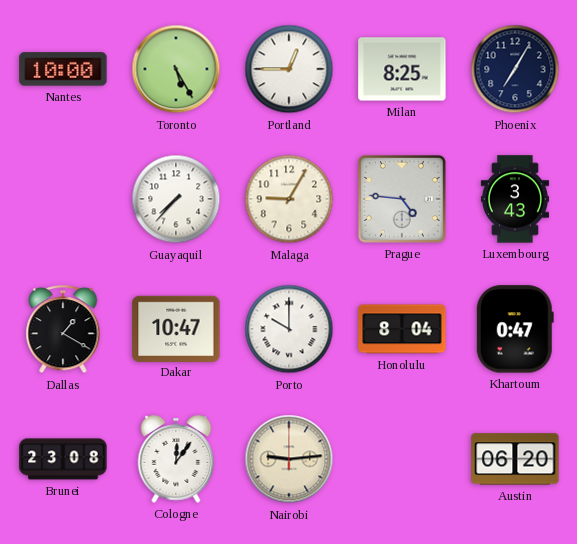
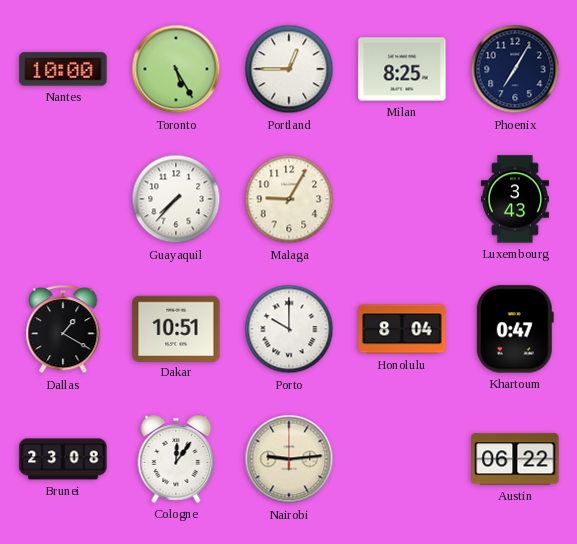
Prague: 4:46 -> none
Dakar: 10:47 -> 10:51
Austin: 06:20 -> 06:22
